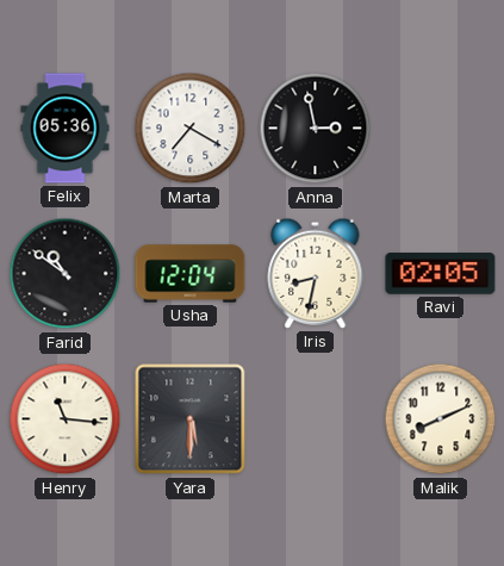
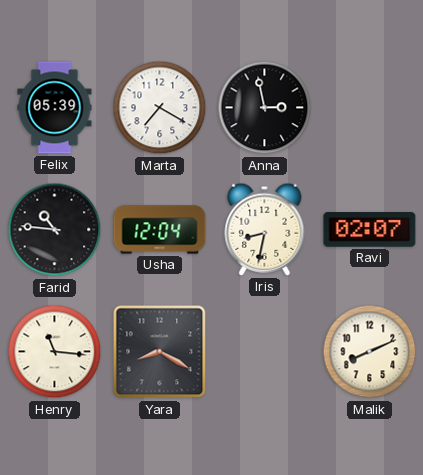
Felix: 05:36 -> 05:39
Farid: 10:51 -> 10:46
Ravi: 02:05 -> 02:07
Yara: 5:30 -> 8:20
